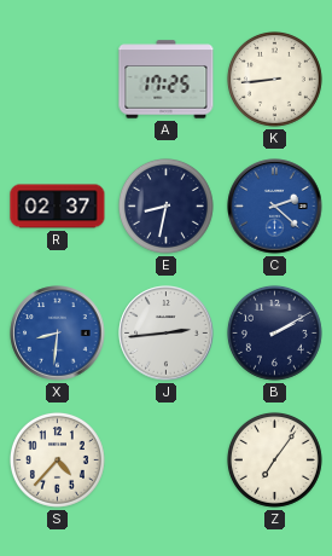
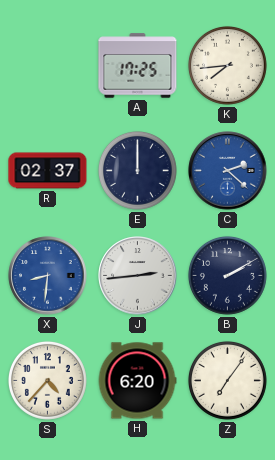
K: 8:44 -> 7:44
E: 8:32 -> 12:00
H: none -> 6:20
